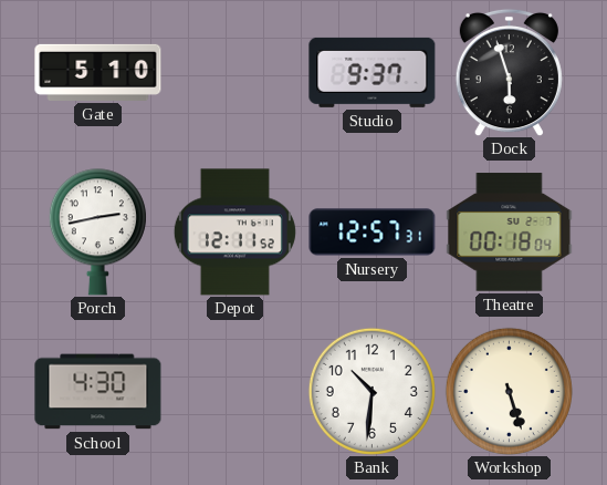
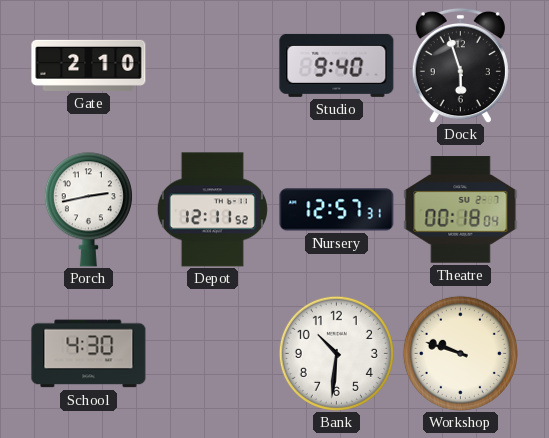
Gate: 5:10 -> 2:10
Studio: 9:37 -> 9:40
Workshop: 5:27 -> 9:48
